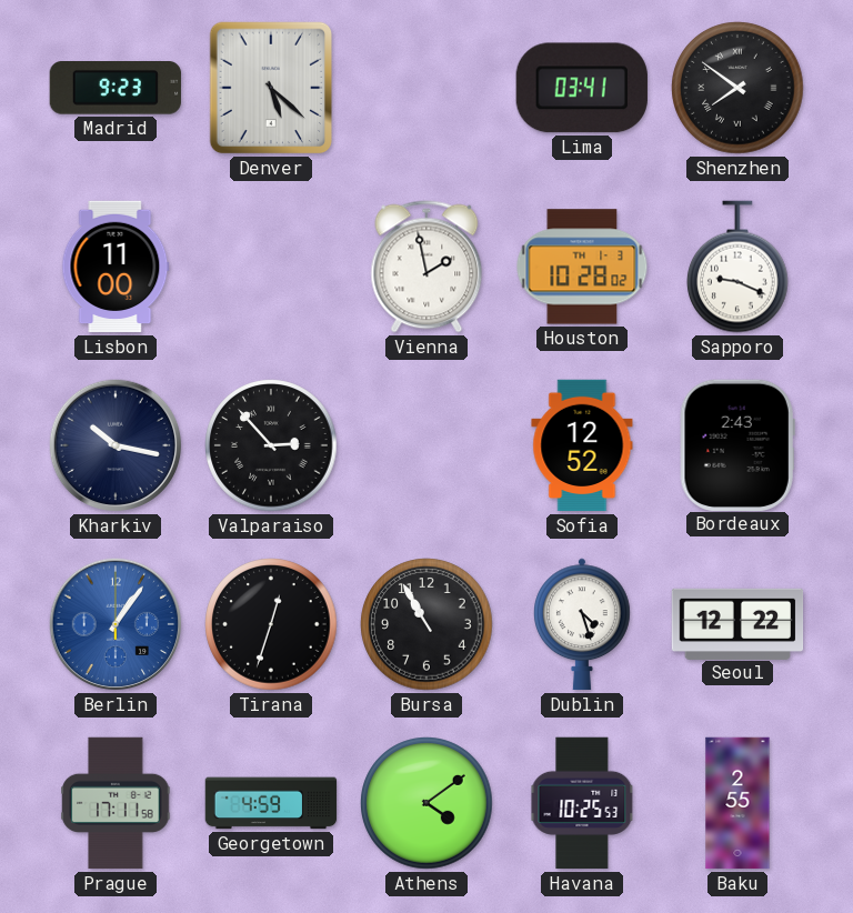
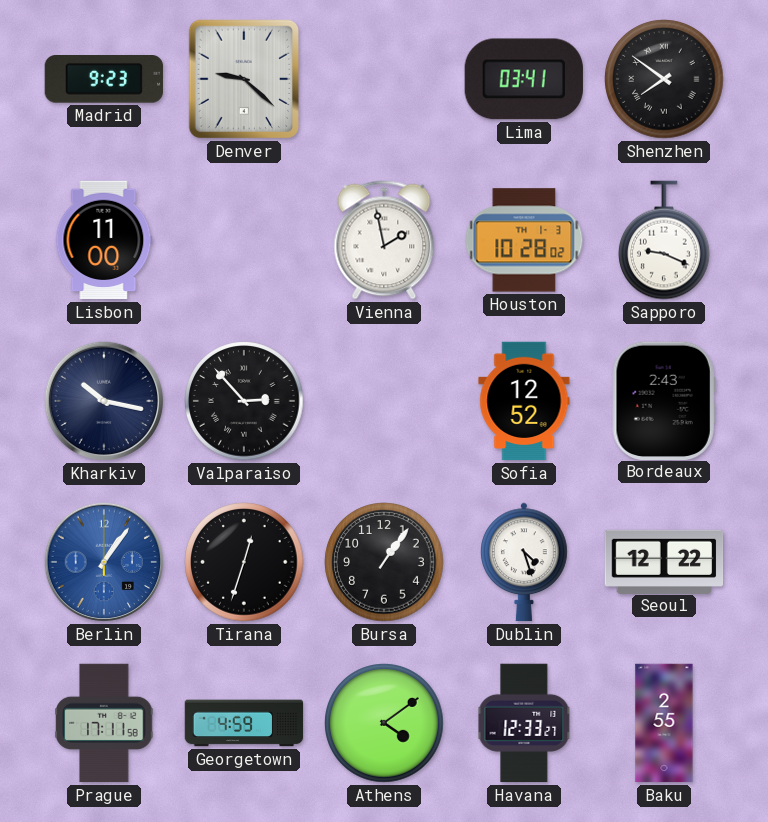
Denver: 5:22 -> 9:22
Bursa: 10:55 -> 1:06
Havana: 10:25 -> 12:33
